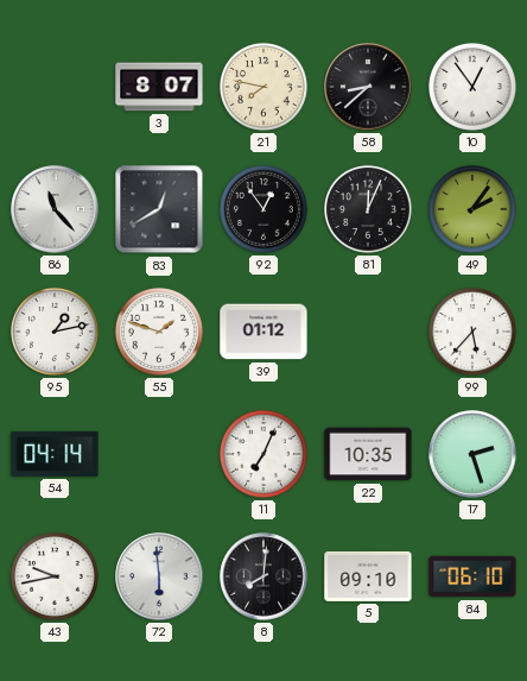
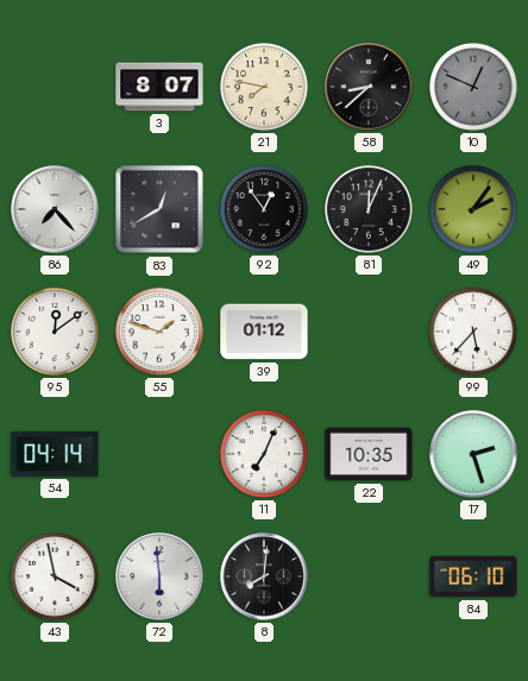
10: 12:54 -> 12:49
10 dial: white -> grey
86: 11:23 -> 7:23
95: 1:13 -> 12:09
43: 9:43 -> 3:58
5: 09:10 -> none
